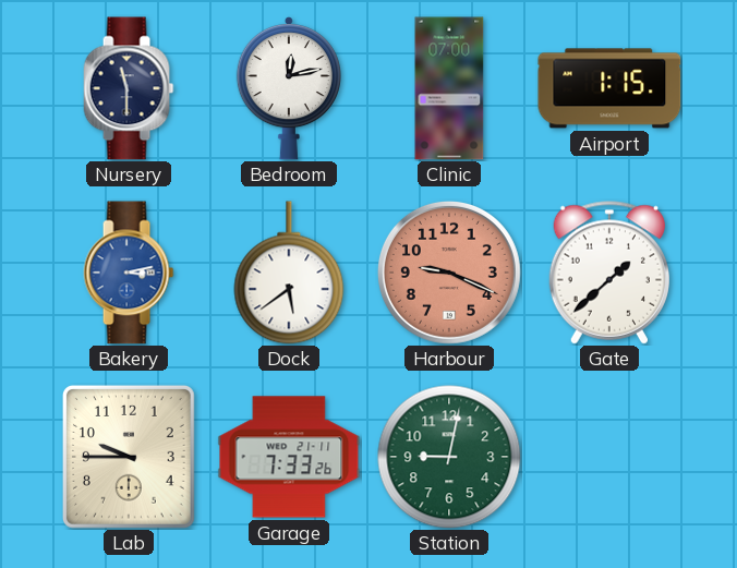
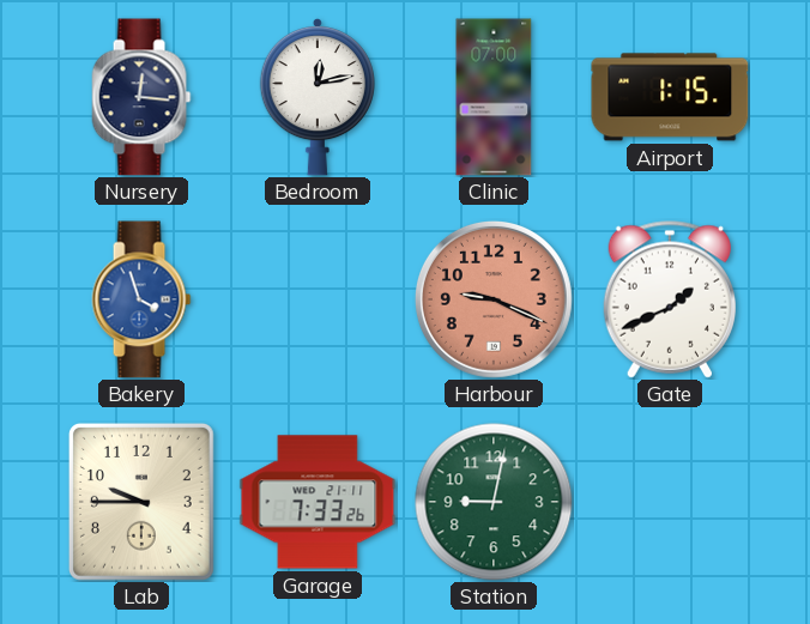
Nursery: 11:30 -> 12:16
Bakery: 3:13 -> 3:57
Dock: 5:39 -> none
Gate: 1:38 -> 1:41
